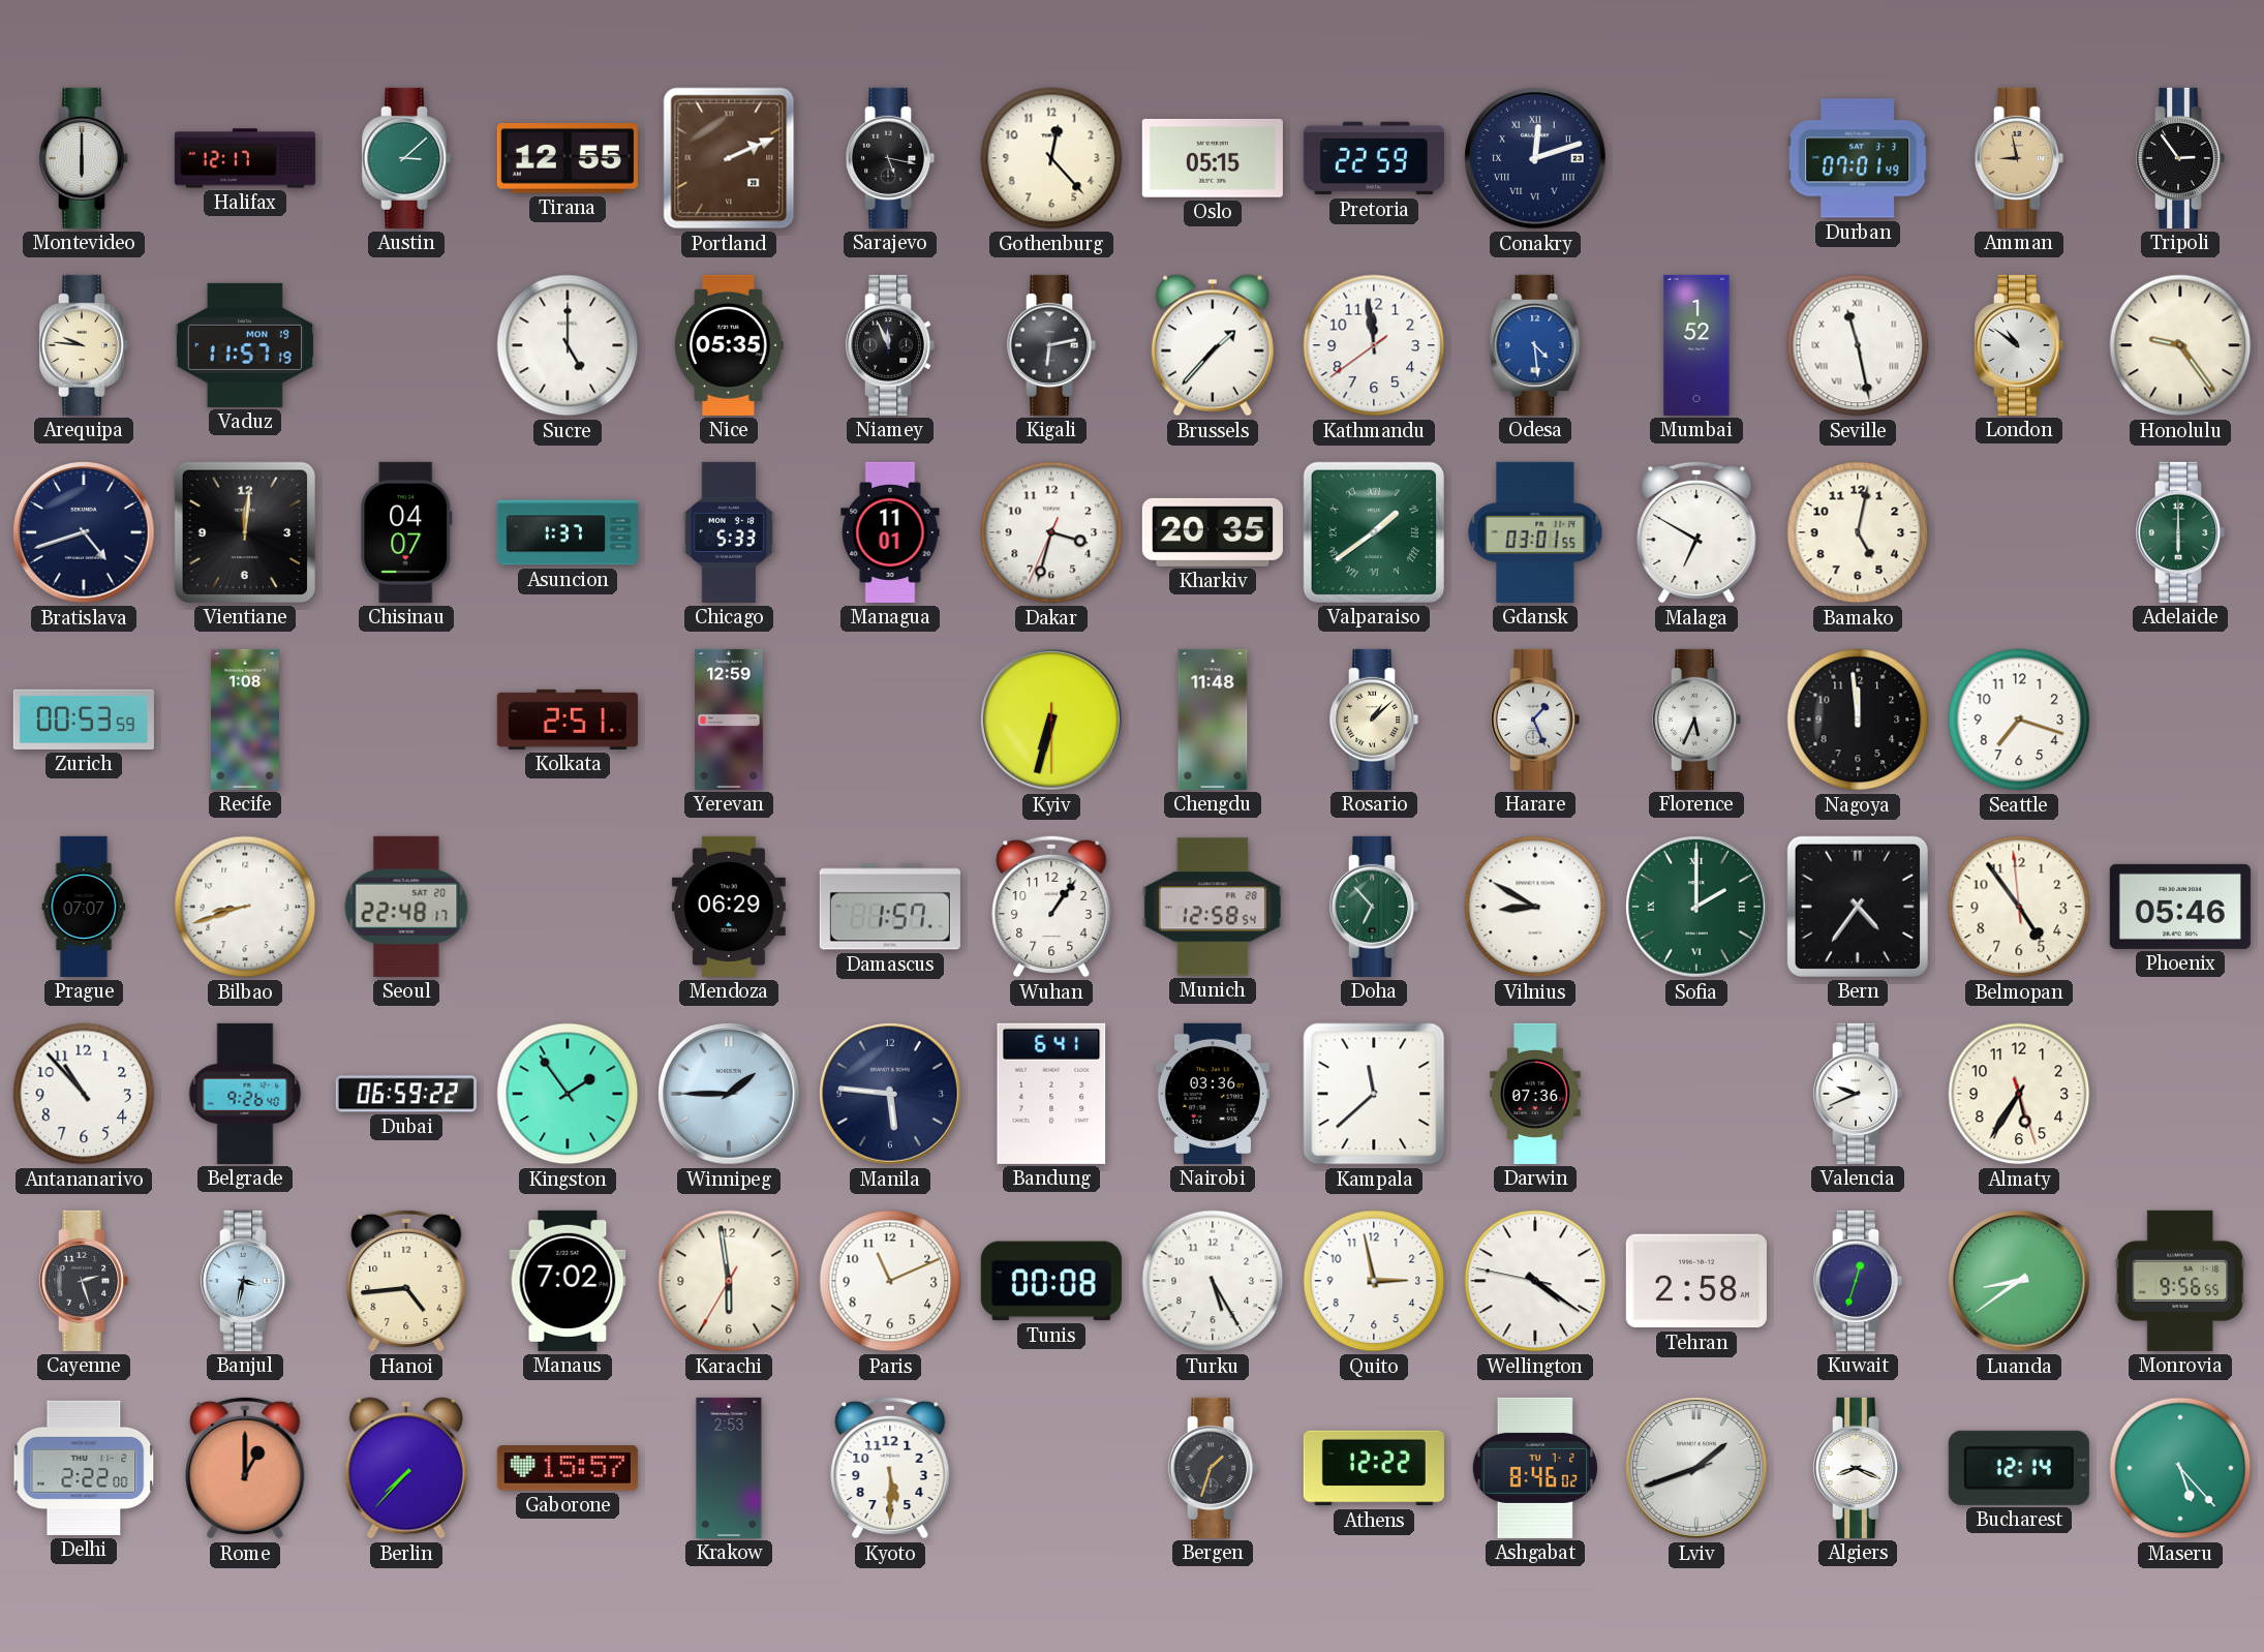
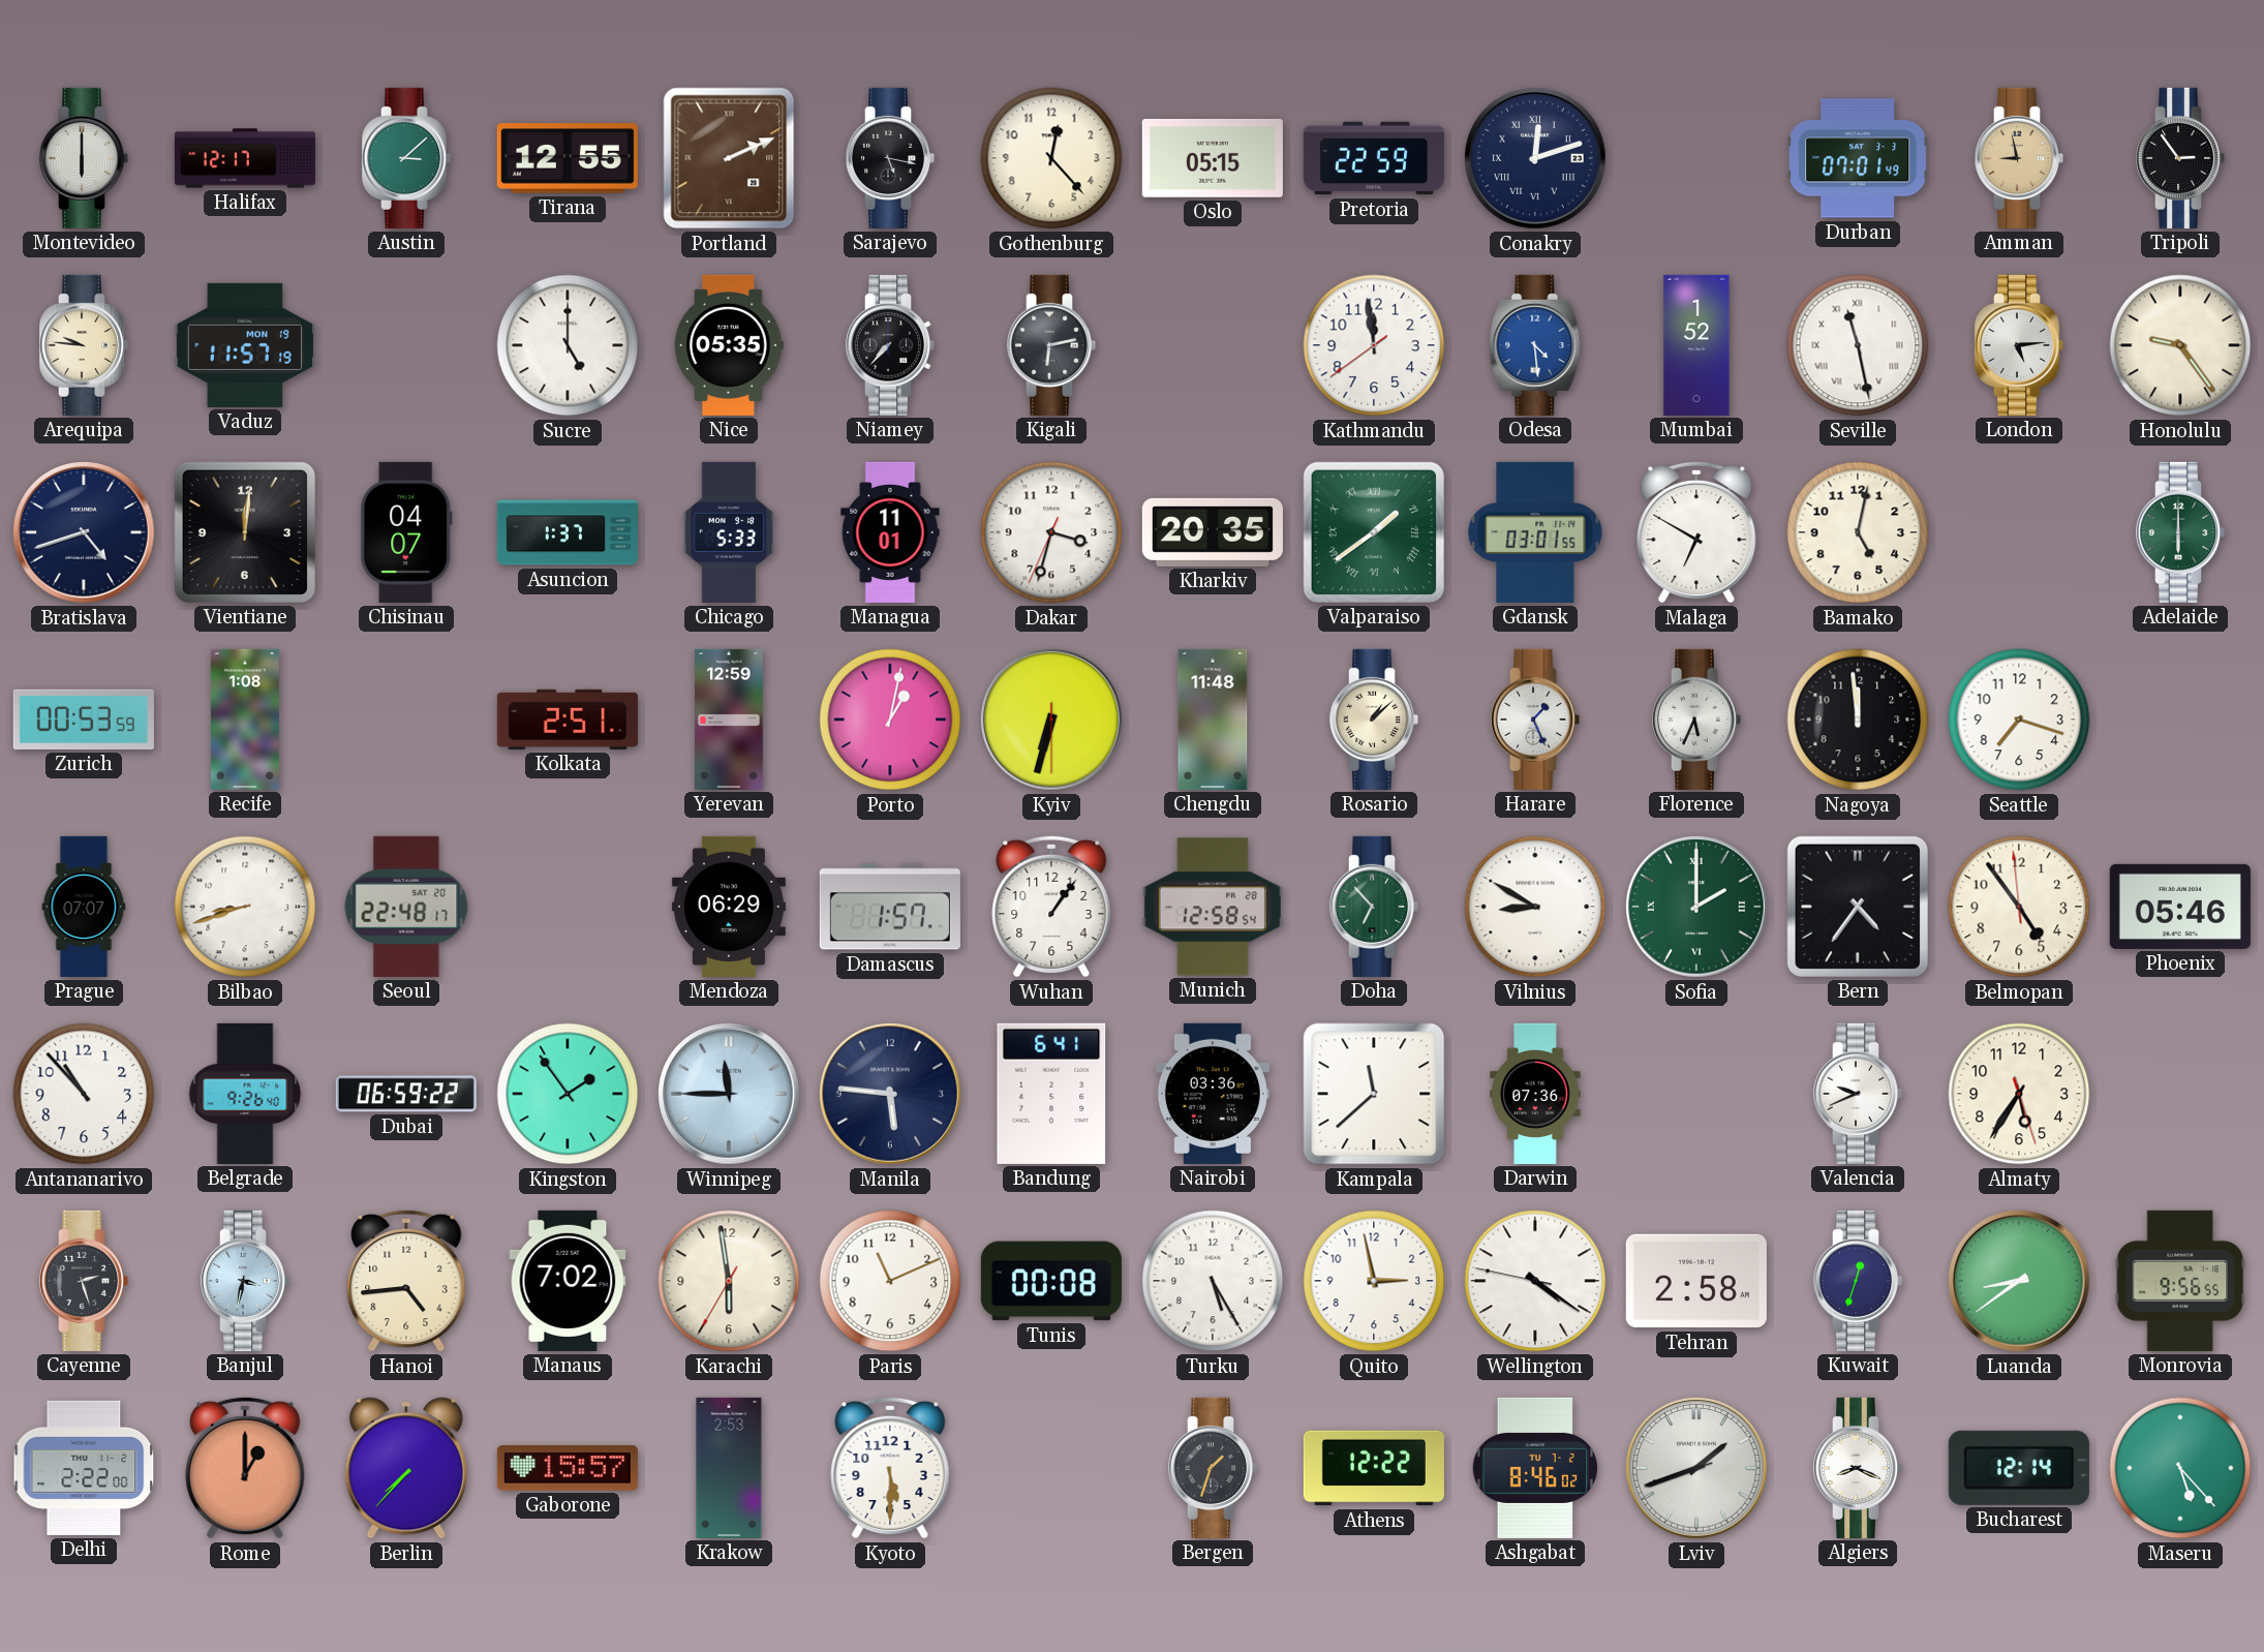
Niamey: 11:56 -> 7:37
Brussels: 1:37 -> none
London: 10:51 -> 5:14
Porto: none -> 1:02
Winnipeg: 1:45 -> 11:45
